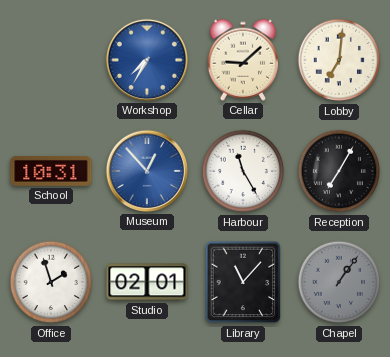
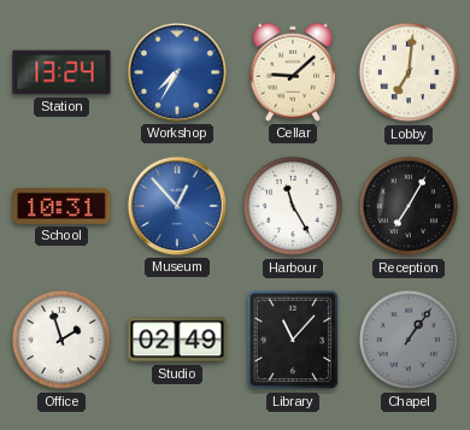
Station: none -> 13:24
Studio: 02:01 -> 02:49
